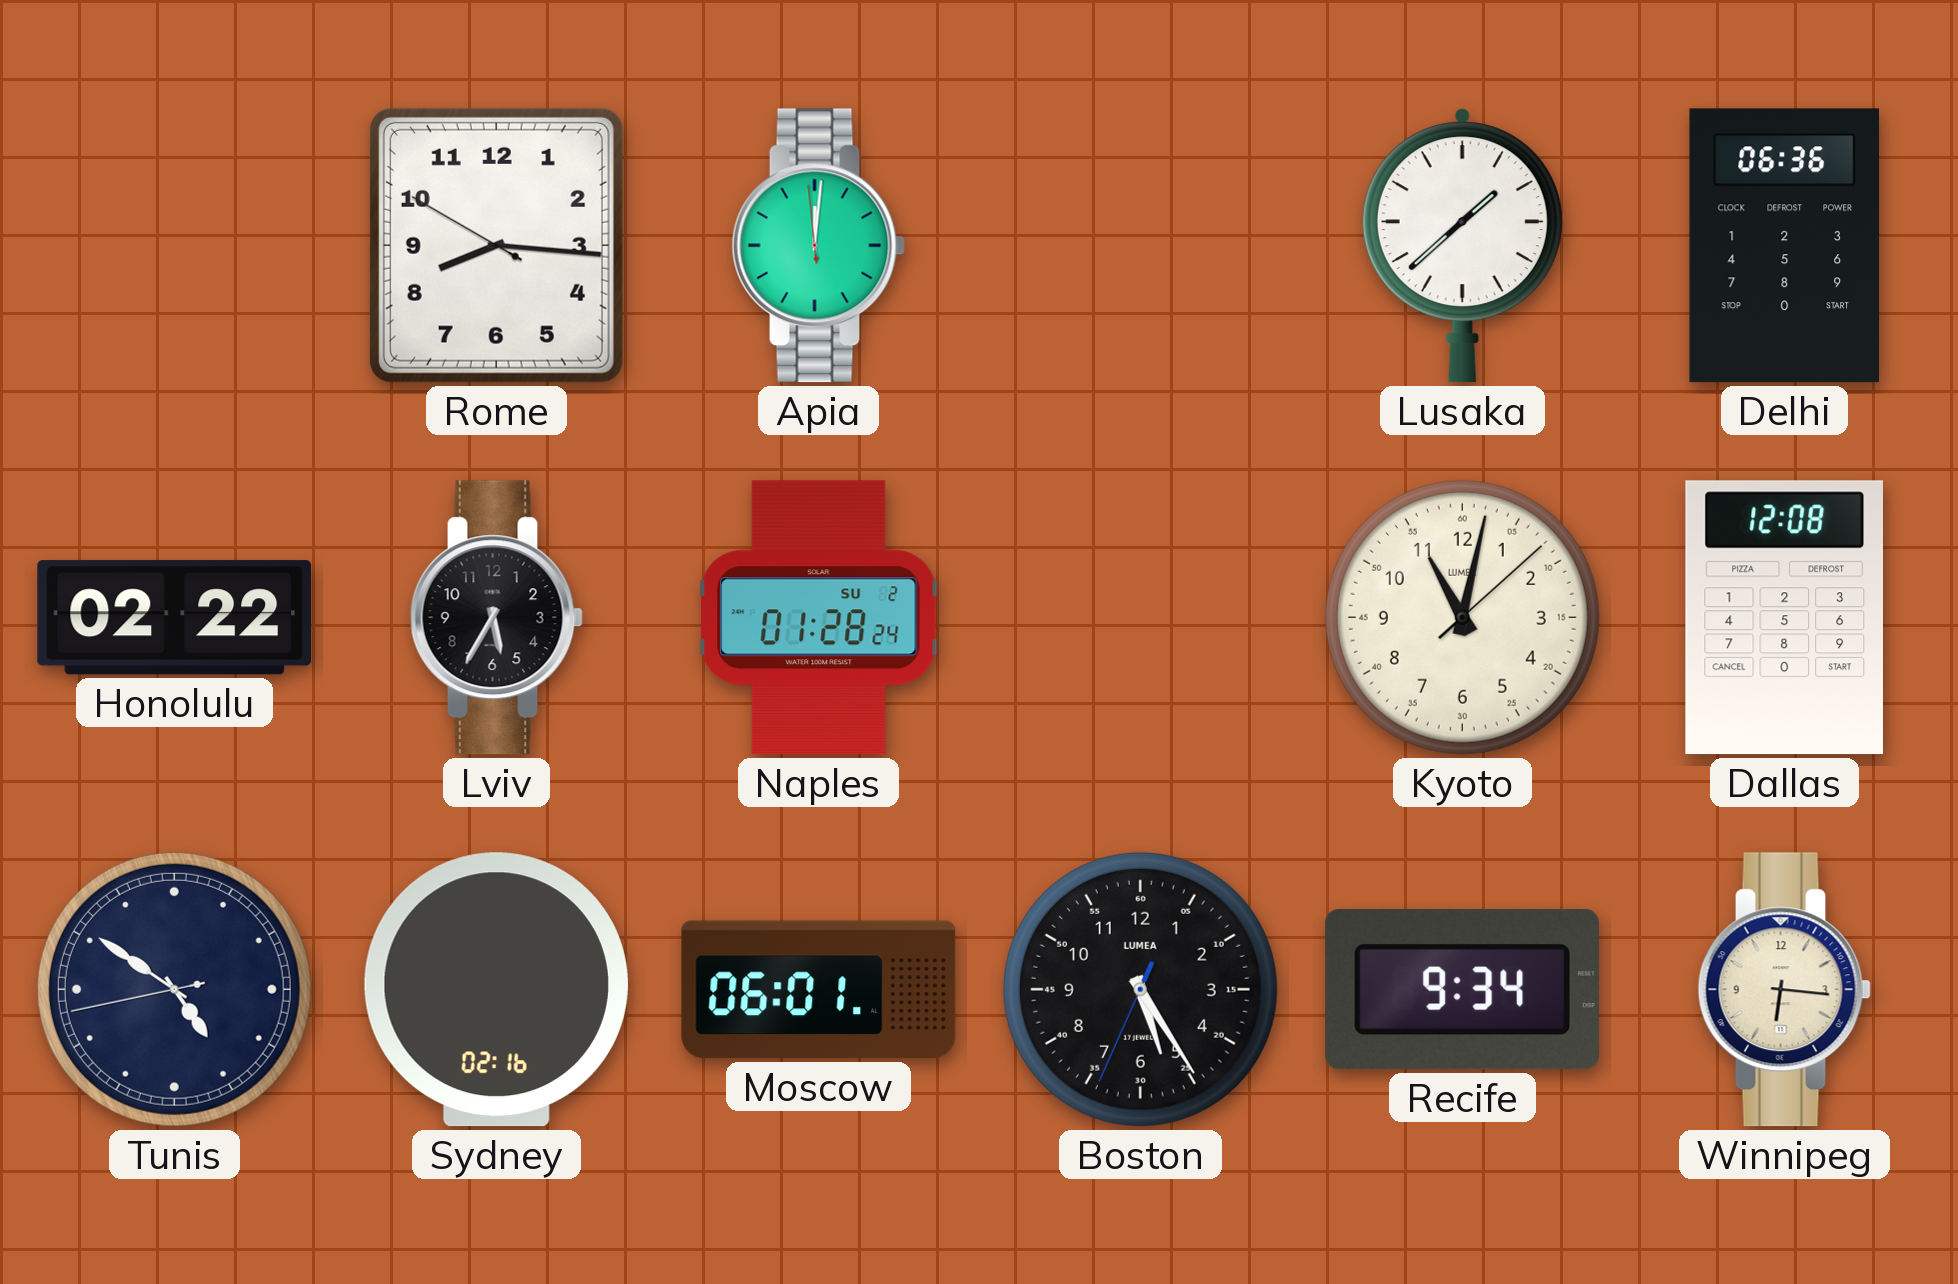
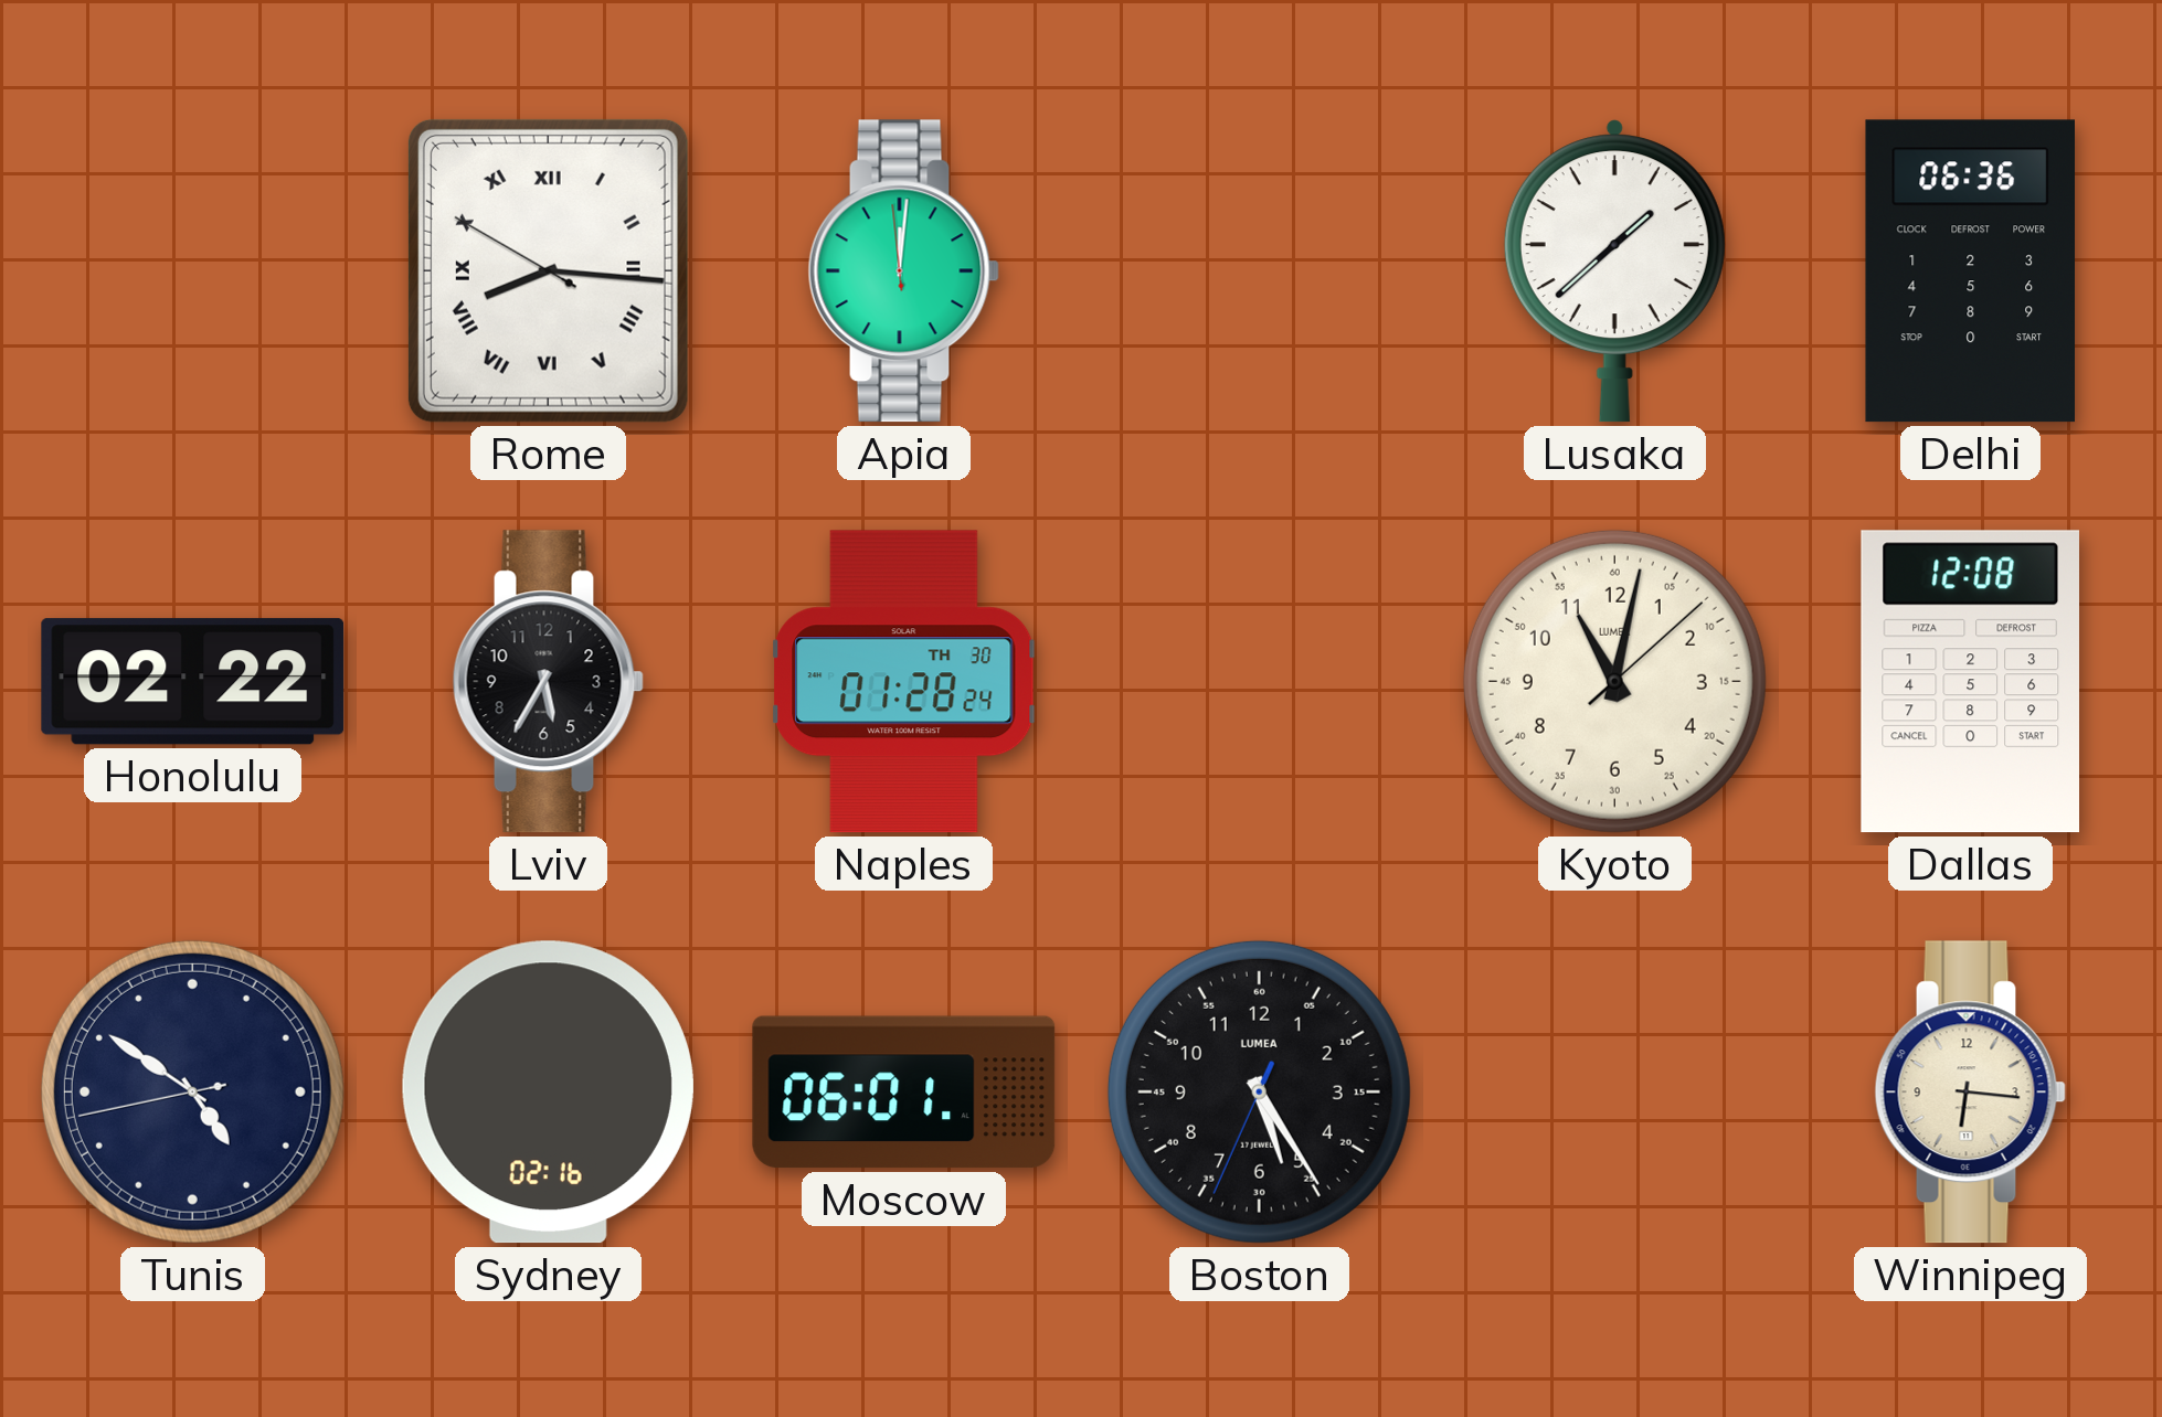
Rome numerals: Arabic -> Roman
Naples date: SU 2 -> TH 30
Recife: 9:34 -> none
